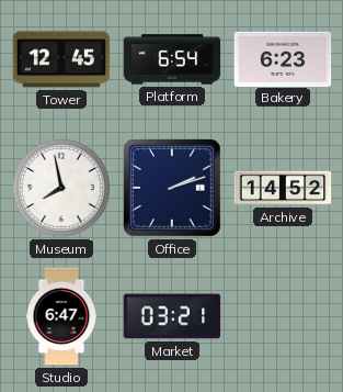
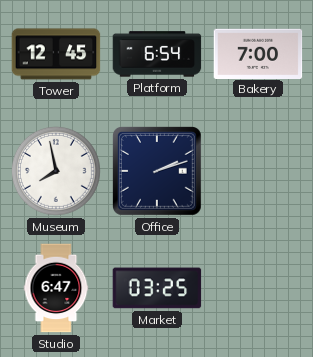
Bakery: 6:23 -> 7:00
Archive: 14:52 -> none
Market: 03:21 -> 03:25
